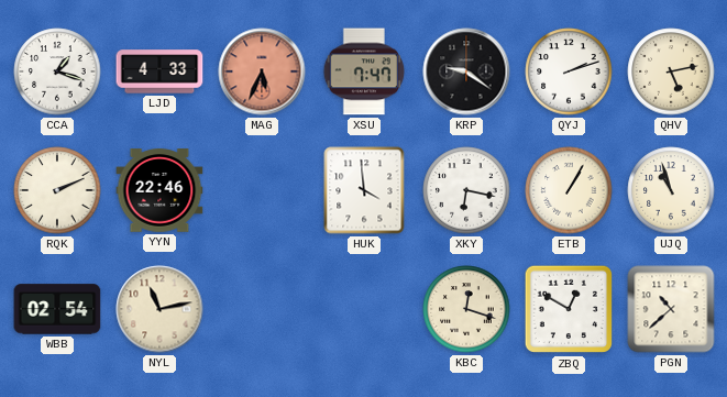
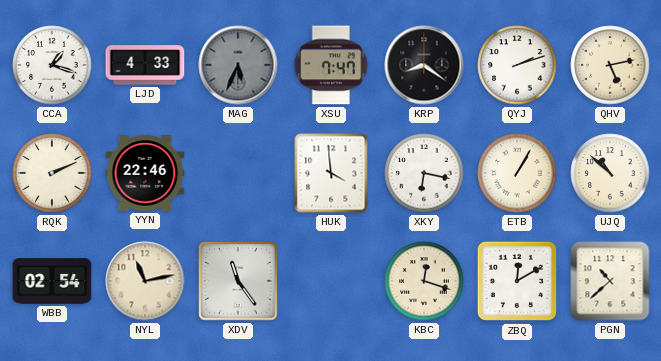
MAG dial: salmon -> grey
KRP: 9:21 -> 8:21
UJQ: 10:57 -> 10:52
XDV: none -> 11:24
ZBQ: 12:50 -> 12:10
